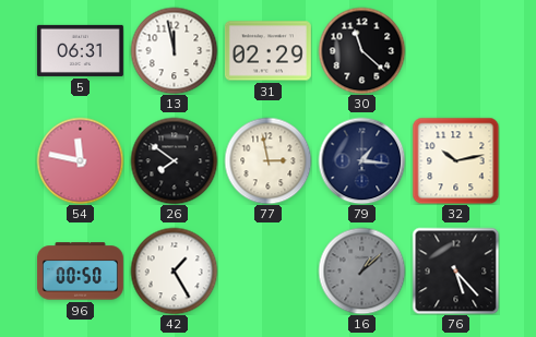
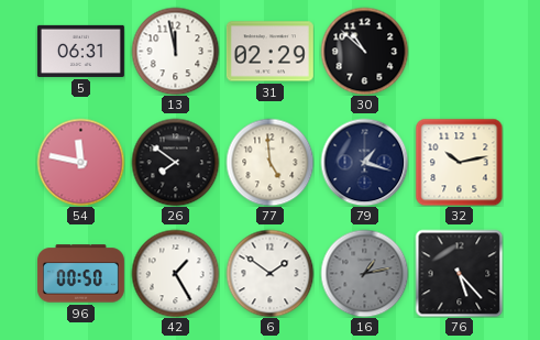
30: 11:22 -> 10:52
77: 2:58 -> 4:59
79: 1:16 -> 1:18
6: none -> 1:51
16: 1:08 -> 1:13
